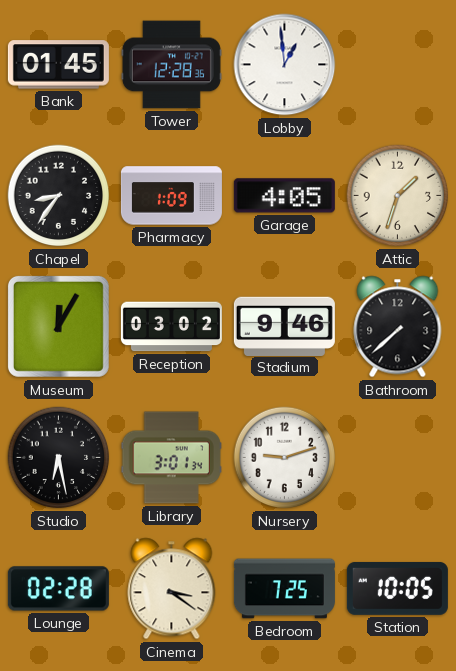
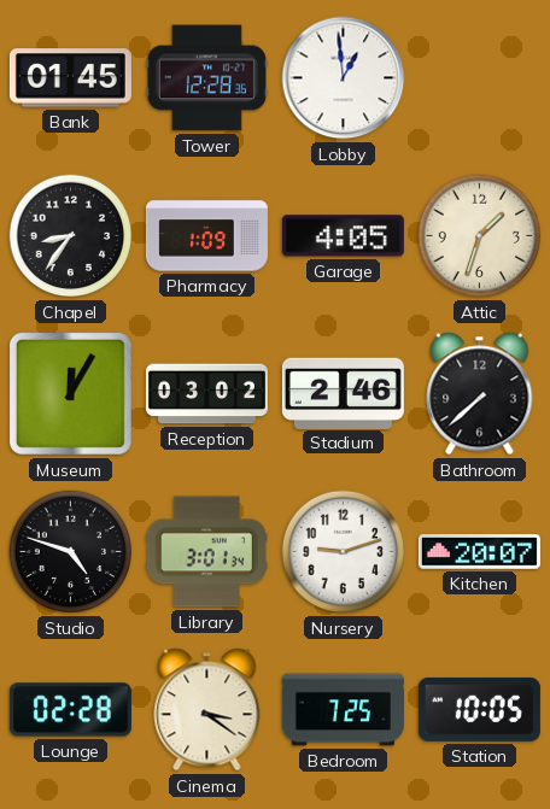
Stadium: 9:46 -> 2:46
Studio: 6:28 -> 4:48
Kitchen: none -> 20:07
